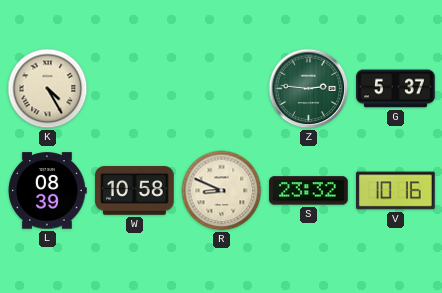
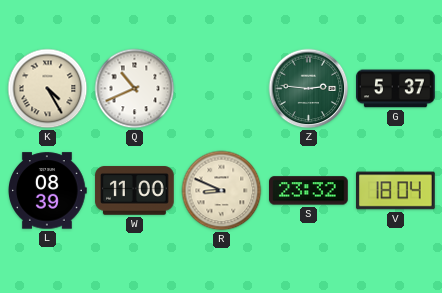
Q: none -> 10:41
W: 10:58 -> 11:00
V: 10:16 -> 18:04
